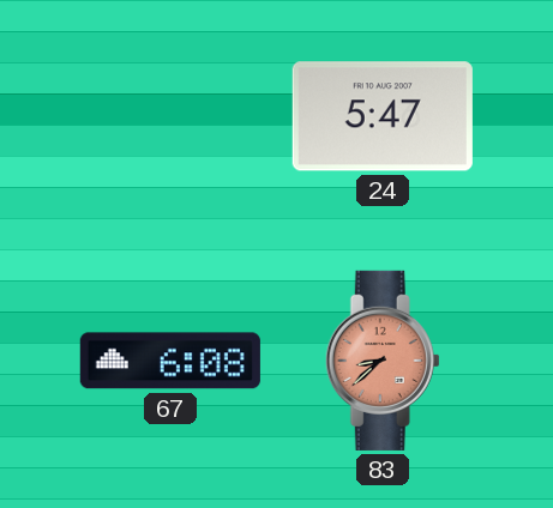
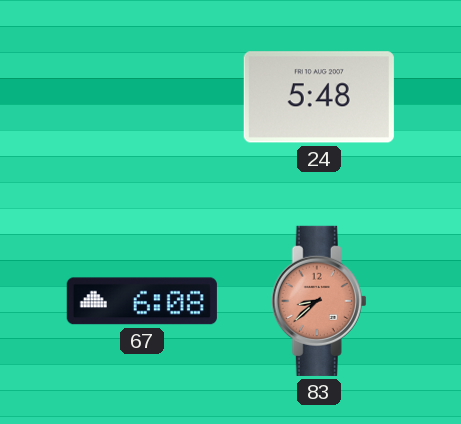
24: 5:47 -> 5:48
